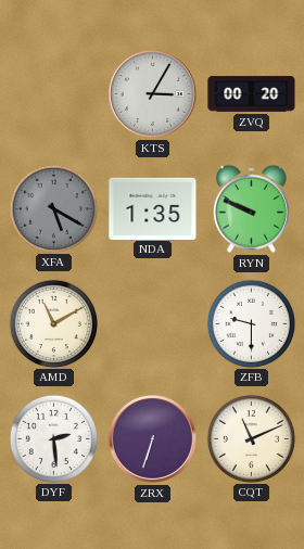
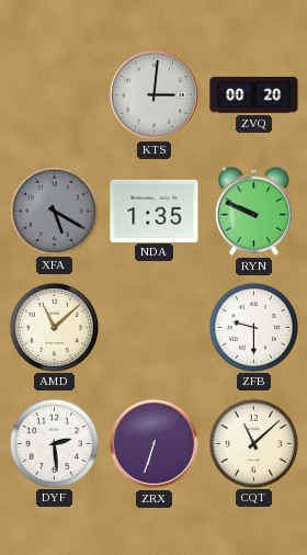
KTS: 3:05 -> 3:01
AMD: 11:10 -> 11:08
CQT: 11:11 -> 11:08
